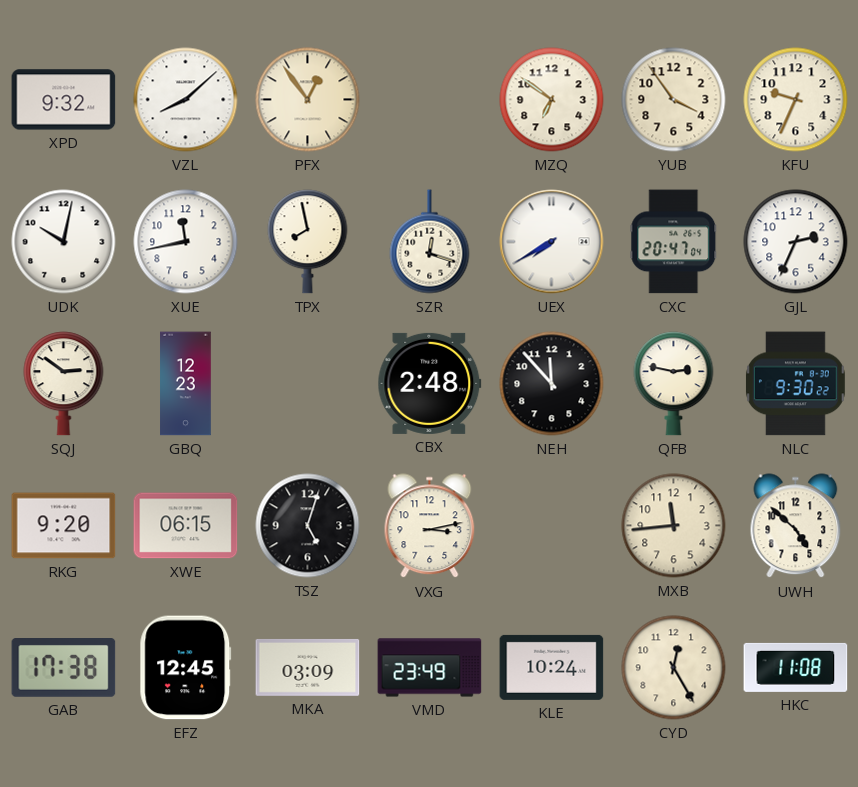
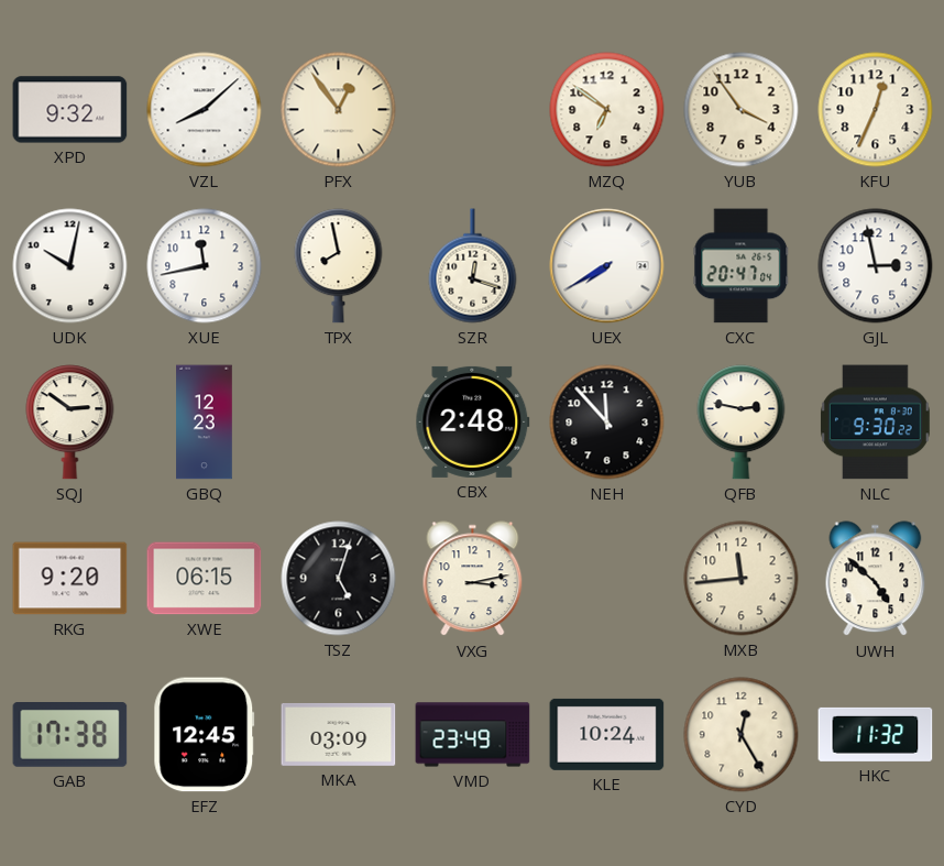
KFU: 9:34 -> 12:34
GJL: 2:34 -> 2:58
HKC: 11:08 -> 11:32
